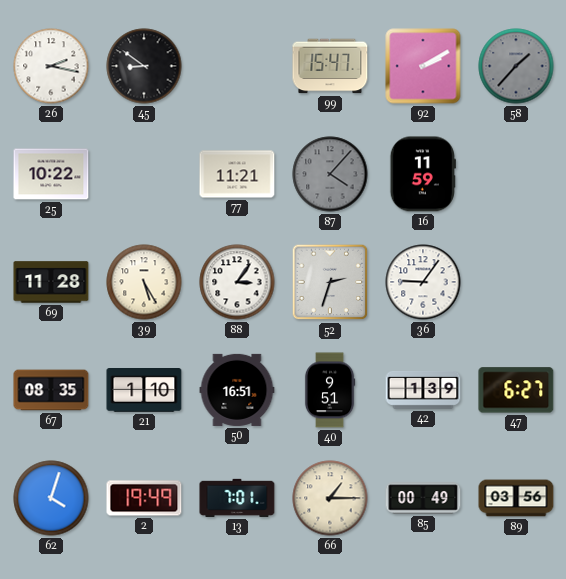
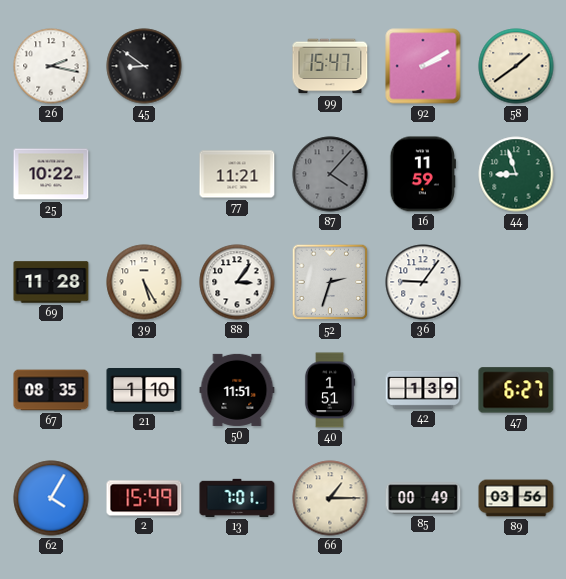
58: 1:37 -> 1:39
58 dial: grey -> cream
44: none -> 8:57
50: 16:51 -> 11:51
40: 9:51 -> 1:51
62: 4:03 -> 4:05
2: 19:49 -> 15:49
